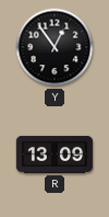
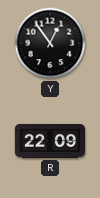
R: 13:09 -> 22:09
